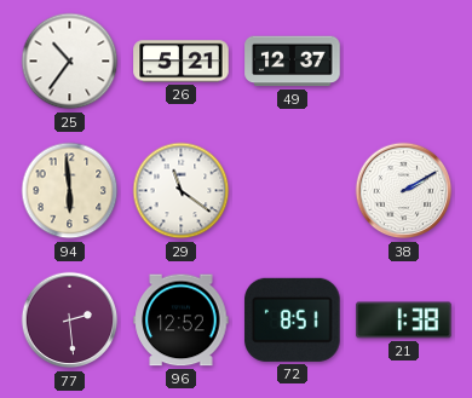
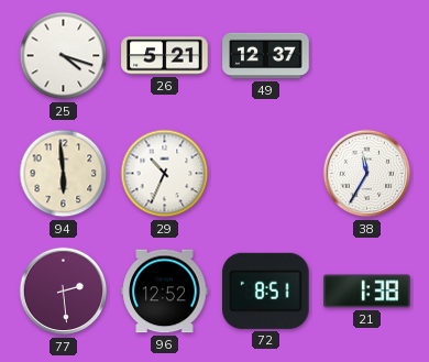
25: 10:36 -> 4:18
29: 11:21 -> 10:34
38: 2:10 -> 11:35
